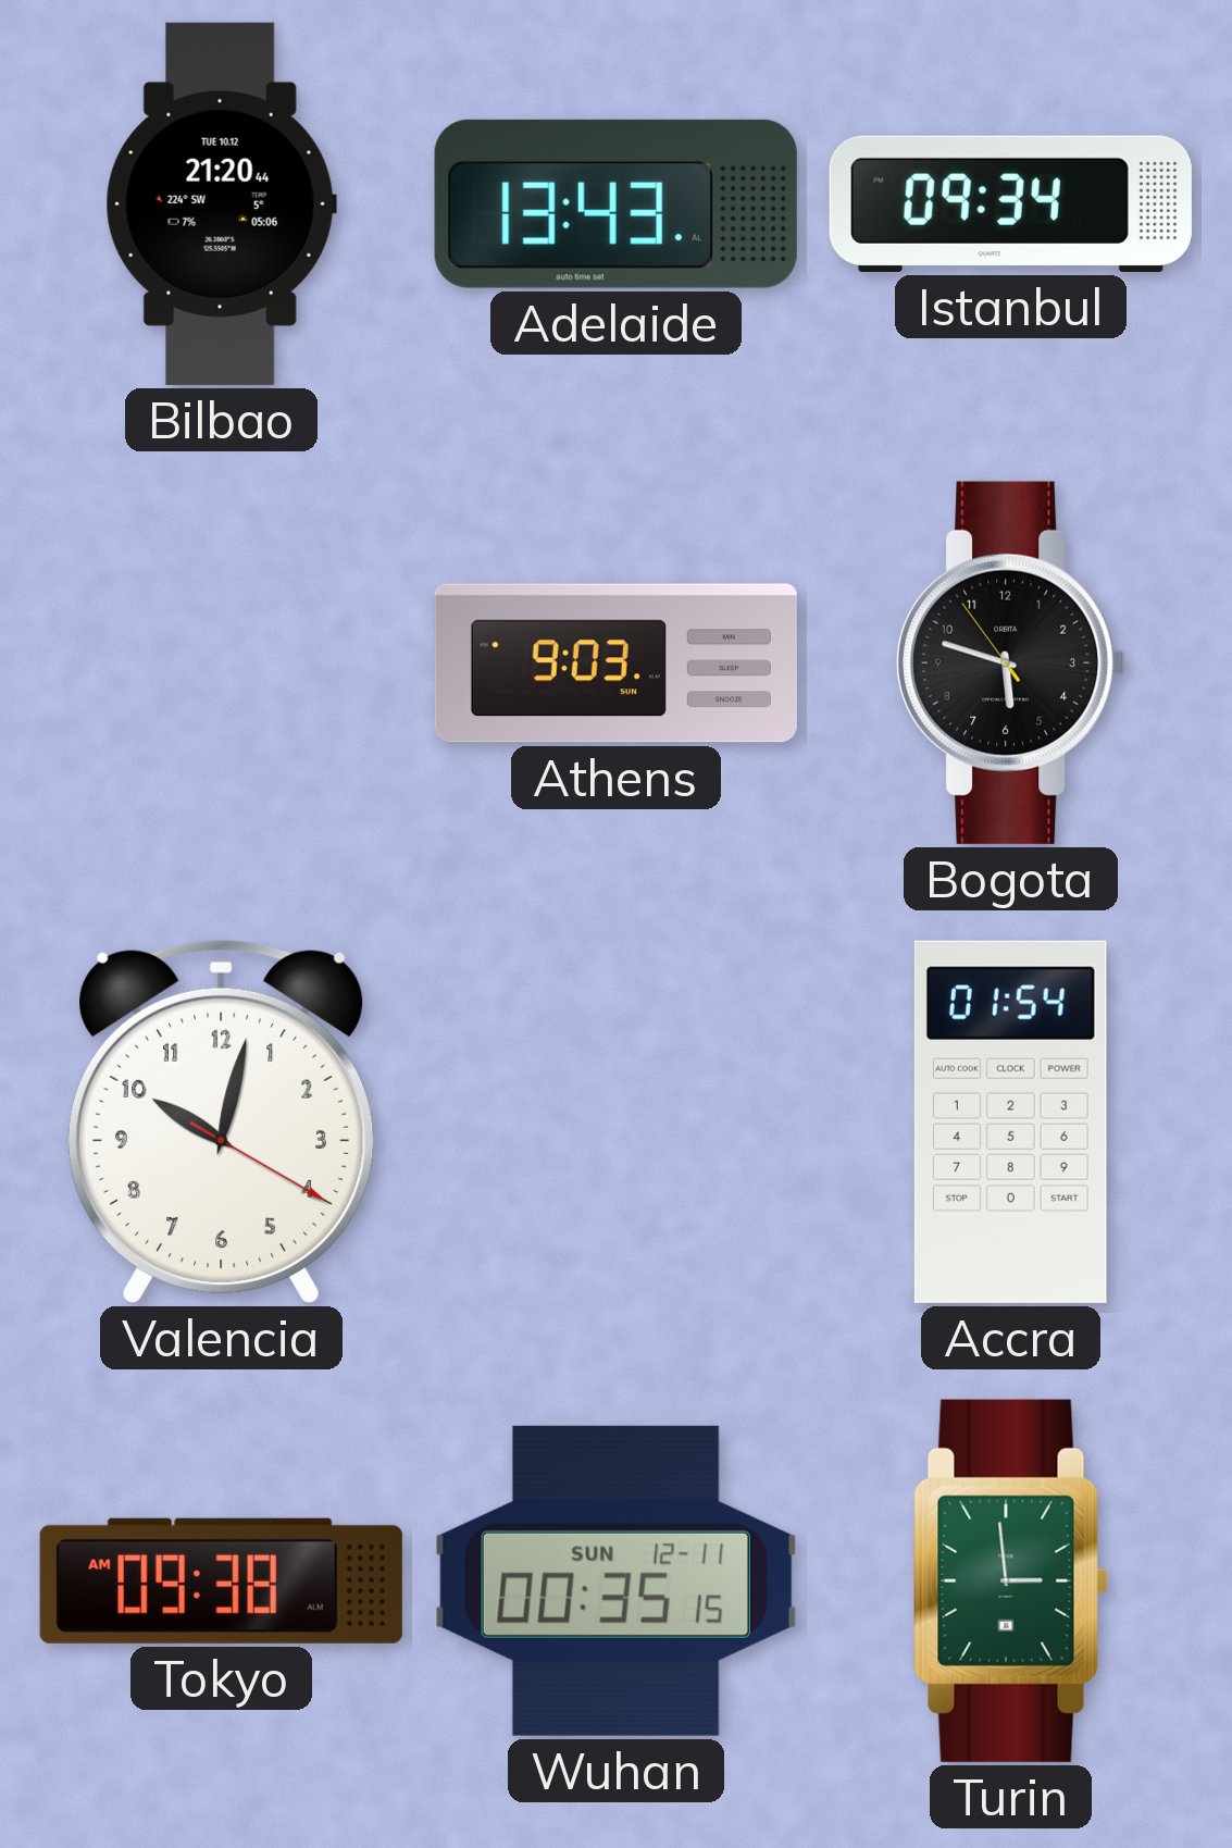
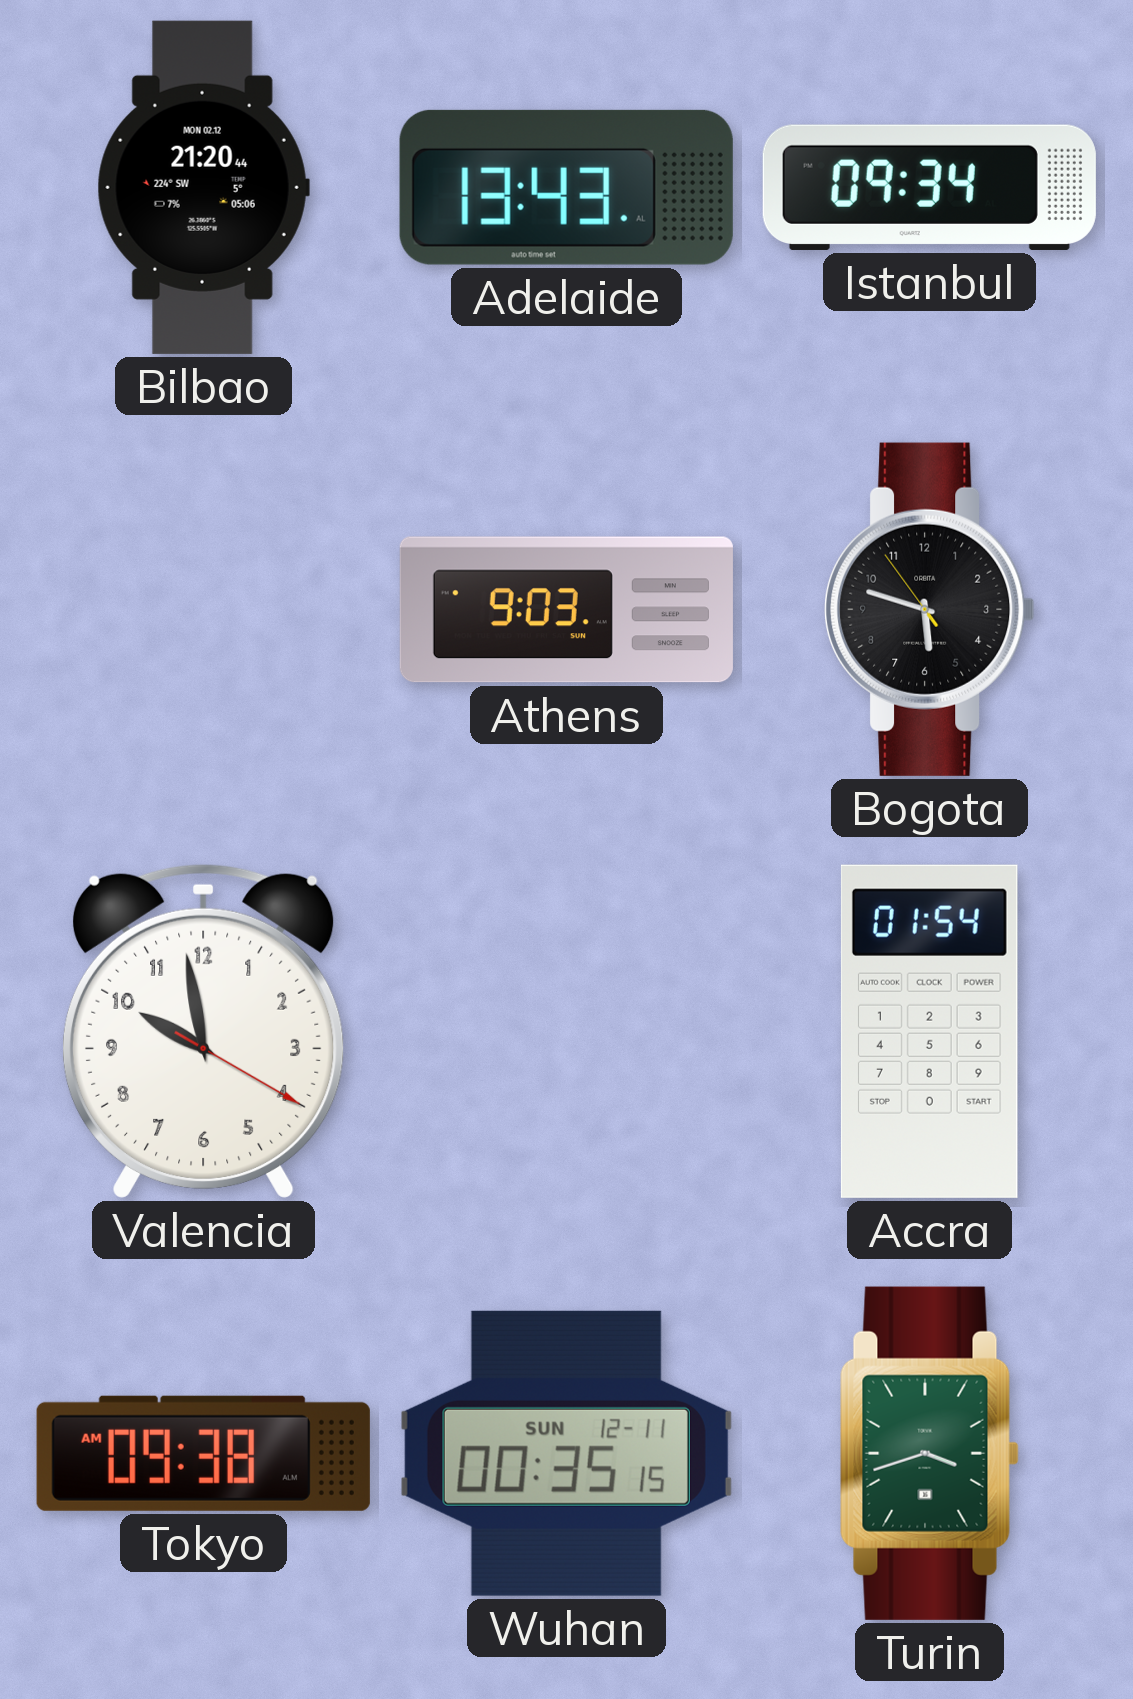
Bilbao date: TUE 10.12 -> MON 02.12
Valencia: 10:02 -> 9:58
Turin: 2:59 -> 3:42
